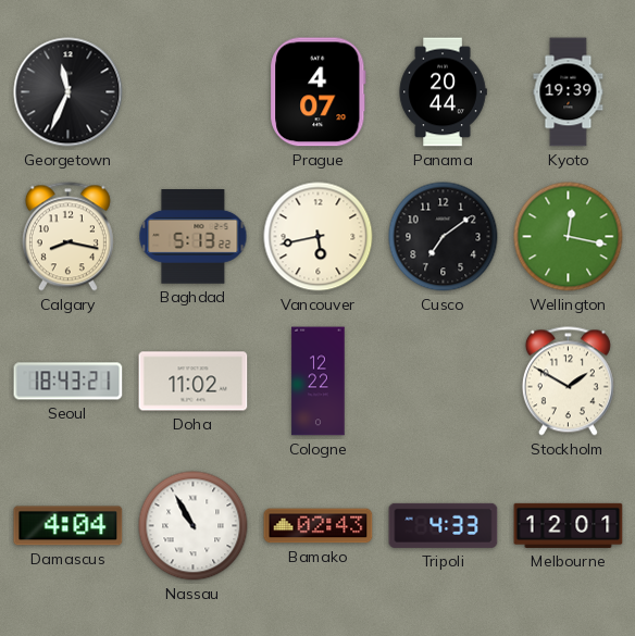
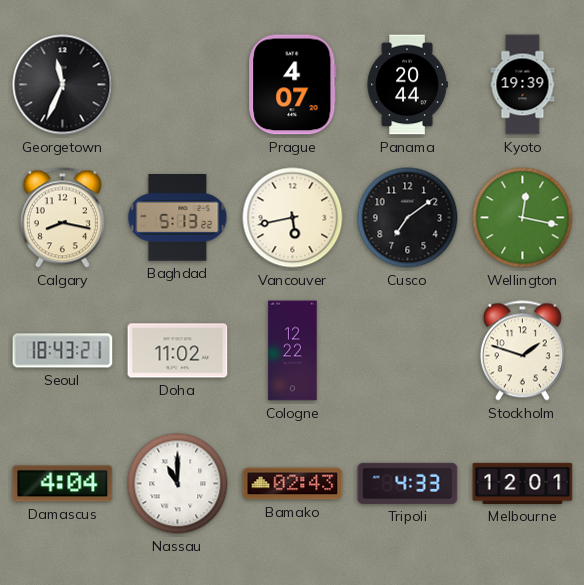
Stockholm: 1:50 -> 1:48
Nassau: 10:55 -> 11:00
